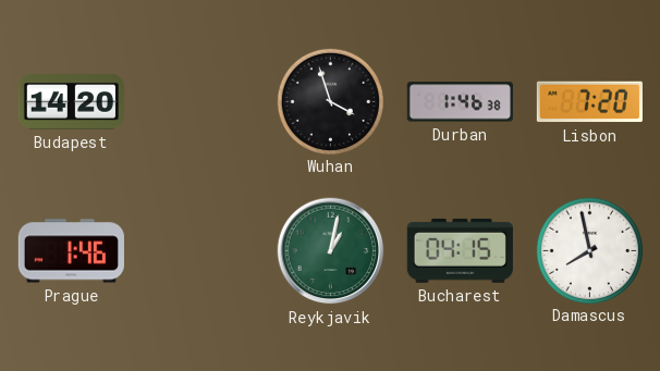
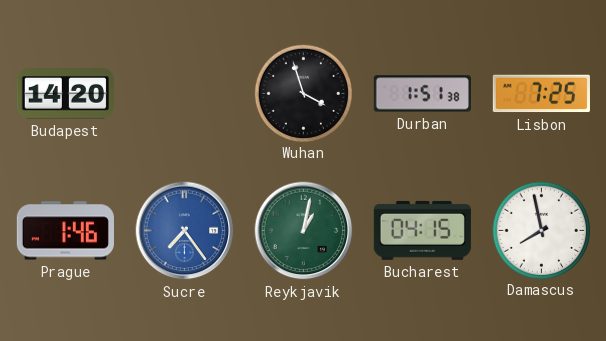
Durban: 1:46 -> 1:51
Lisbon: 7:20 -> 7:25
Sucre: none -> 7:24
